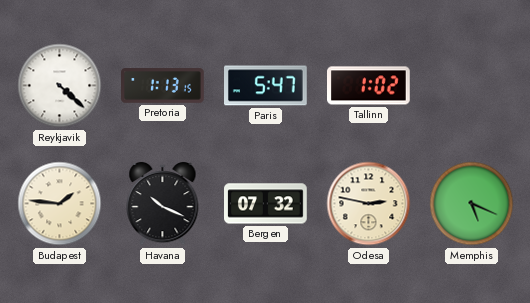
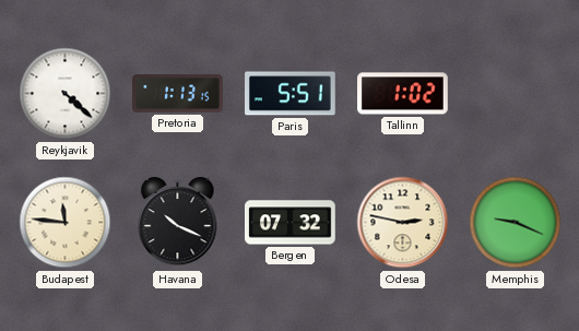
Paris: 5:47 -> 5:51
Budapest: 1:46 -> 11:46
Memphis: 5:19 -> 9:19
